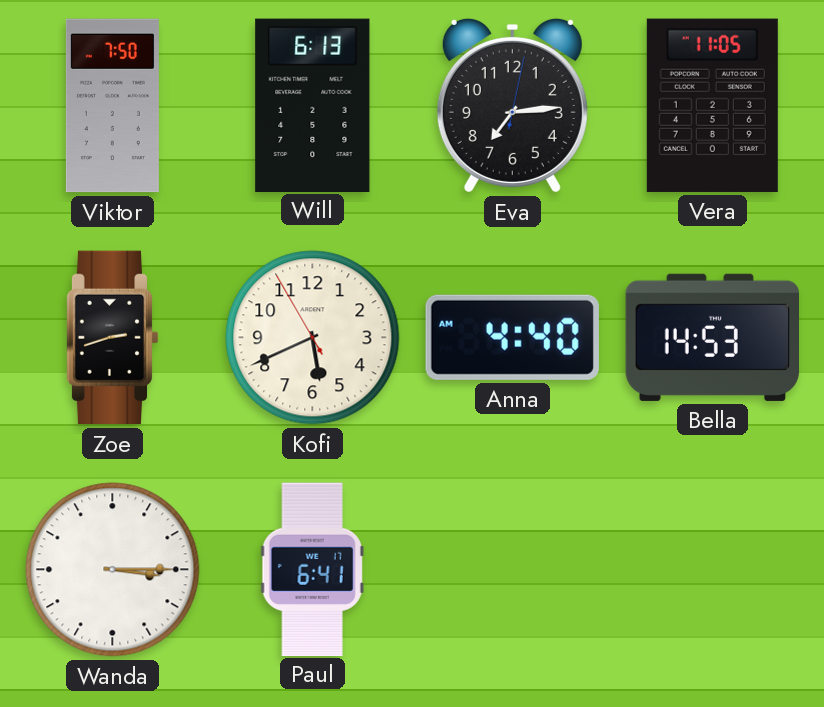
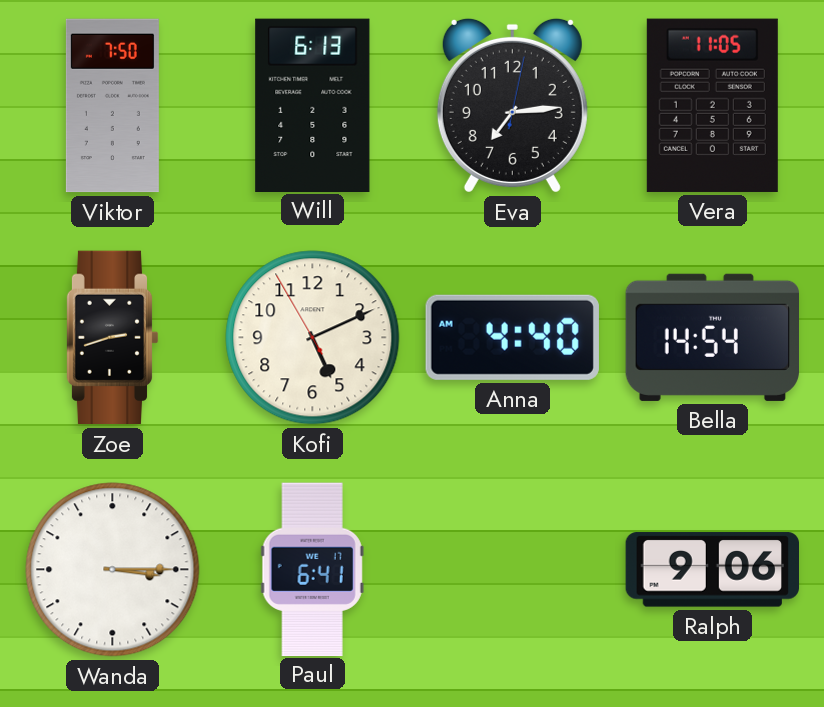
Kofi: 5:40 -> 5:10
Bella: 14:53 -> 14:54
Ralph: none -> 9:06
